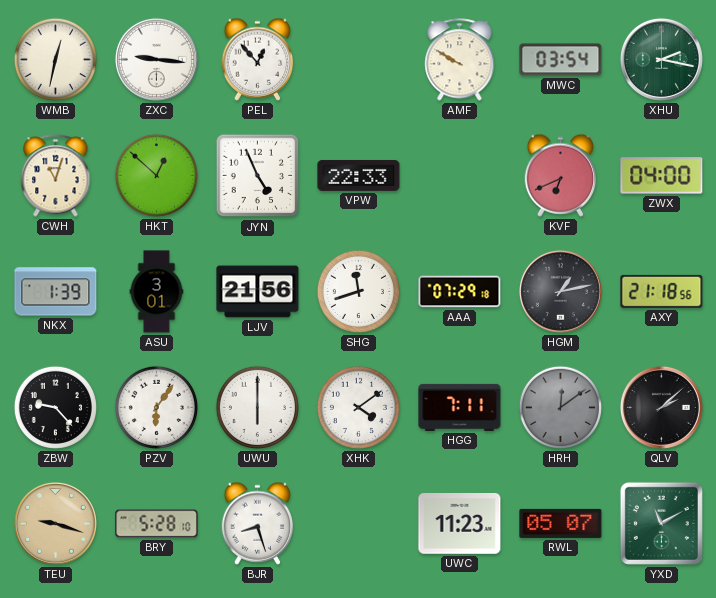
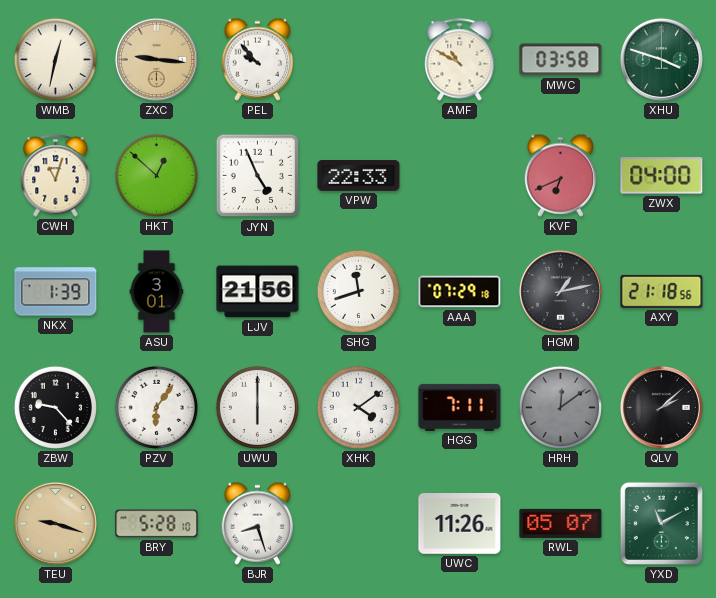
ZXC dial: white -> champagne
PEL: 12:53 -> 9:53
AMF: 9:50 -> 10:50
MWC: 03:54 -> 03:58
XHU: 2:17 -> 3:48
UWC: 11:23 -> 11:26
